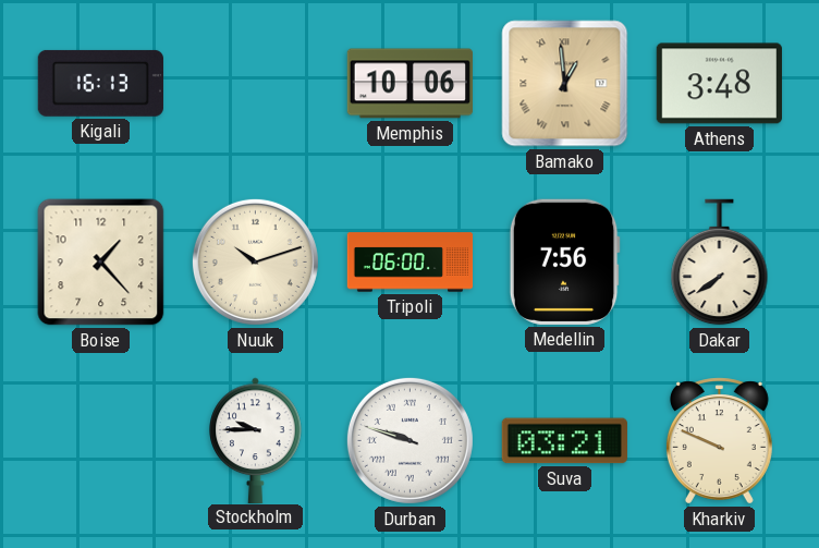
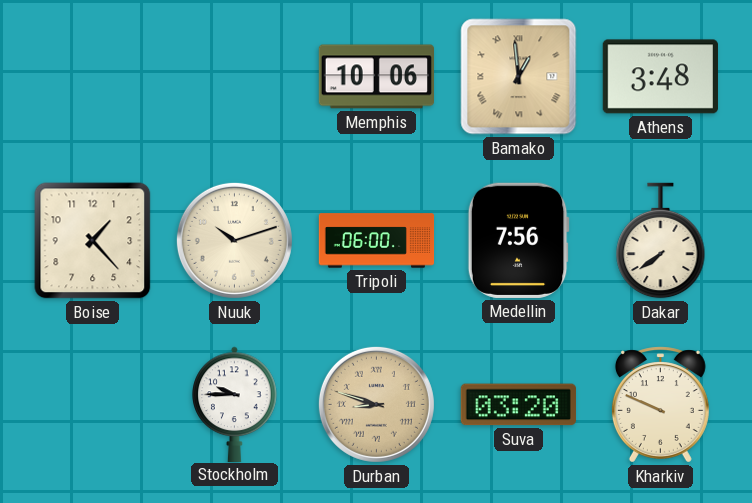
Kigali: 16:13 -> none
Durban: 9:48 -> 8:48
Durban dial: white -> champagne
Suva: 03:21 -> 03:20
